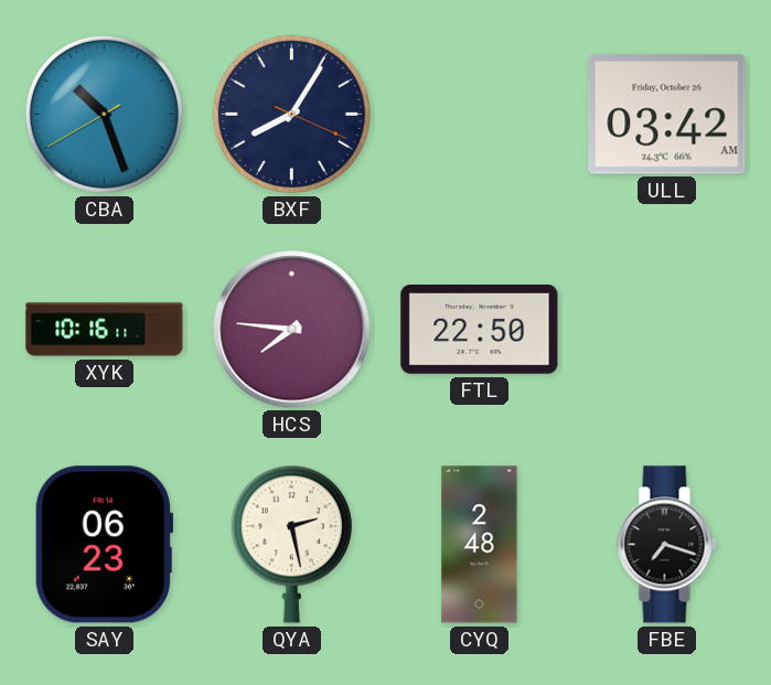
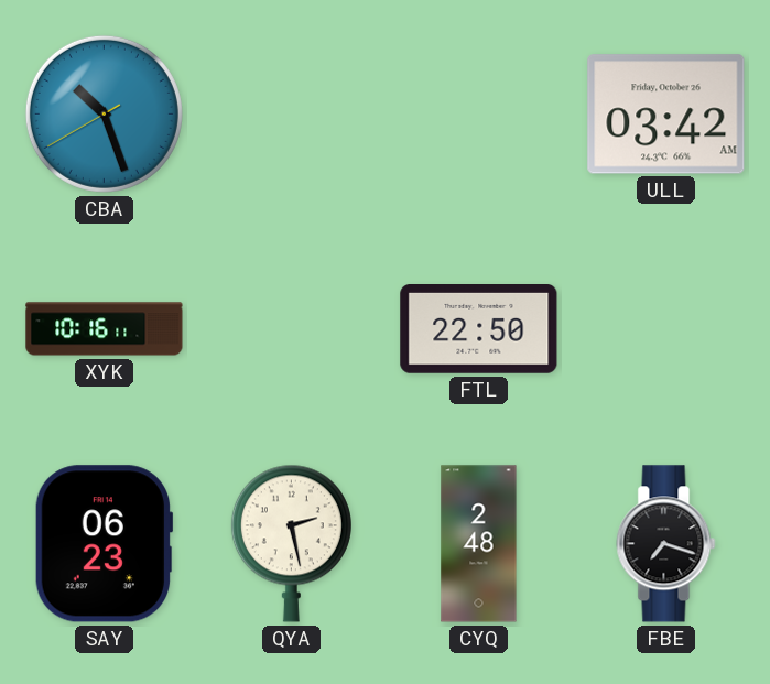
BXF: 8:05 -> none
HCS: 7:46 -> none
